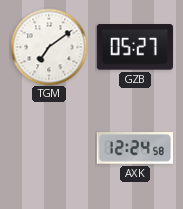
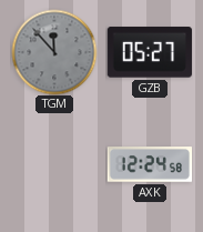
TGM: 7:09 -> 11:53
TGM dial: white -> grey
